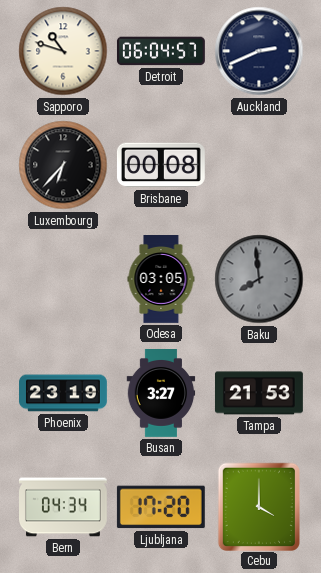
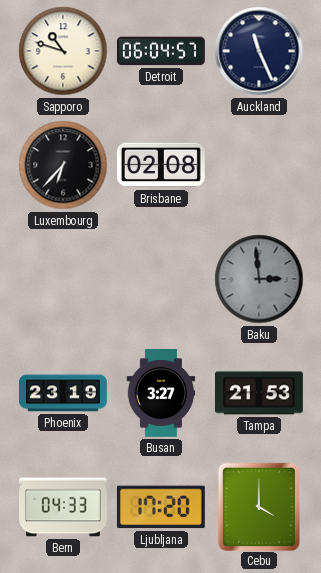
Auckland: 2:41 -> 11:26
Brisbane: 00:08 -> 02:08
Odesa: 03:05 -> none
Baku: 7:59 -> 2:59
Bern: 04:34 -> 04:33
